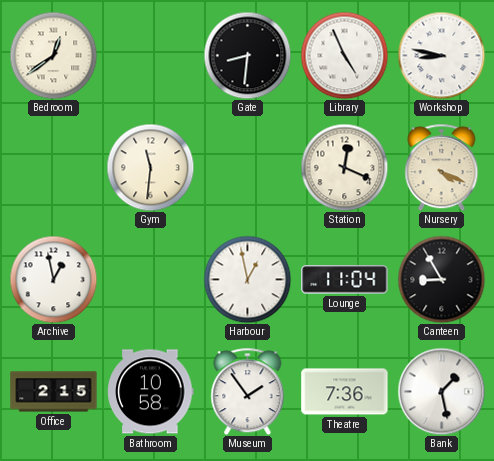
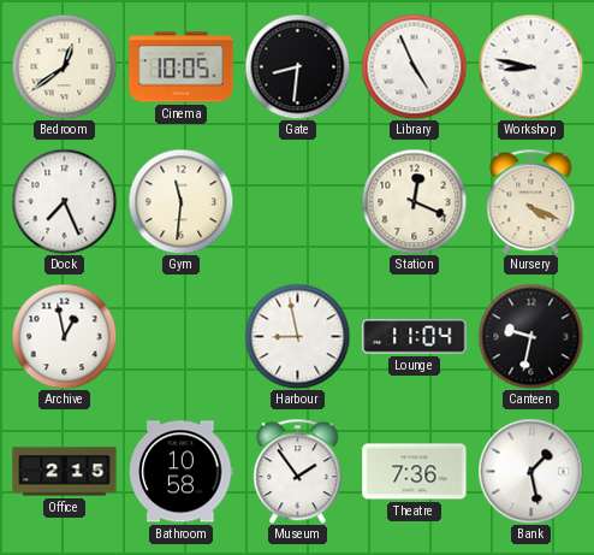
Cinema: none -> 10:05
Dock: none -> 7:26
Harbour: 12:58 -> 8:58
Canteen: 8:55 -> 9:32
